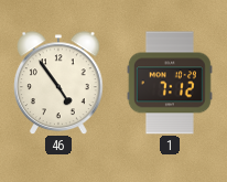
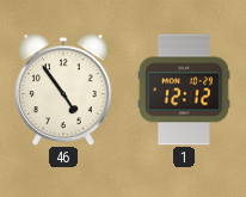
1: 7:12 -> 12:12
